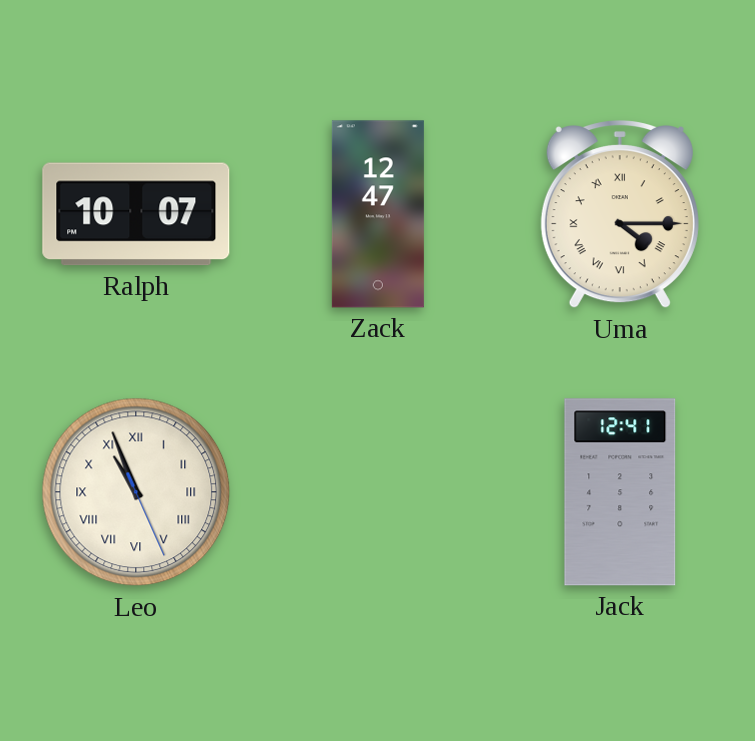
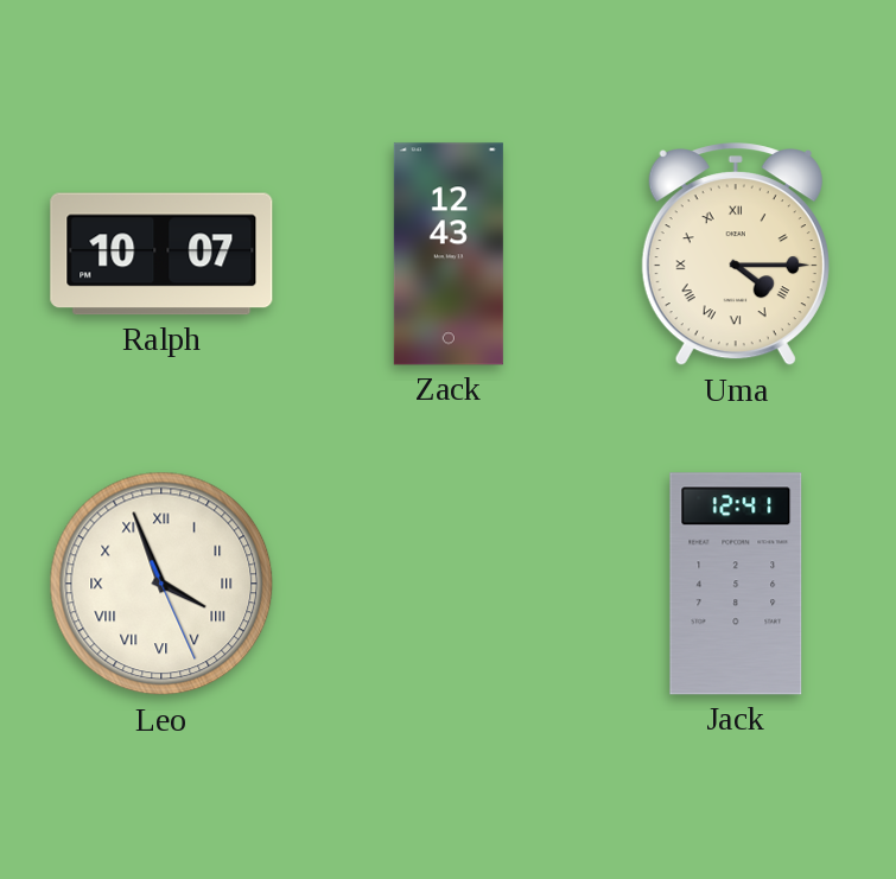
Zack: 12:47 -> 12:43
Leo: 10:56 -> 3:56
